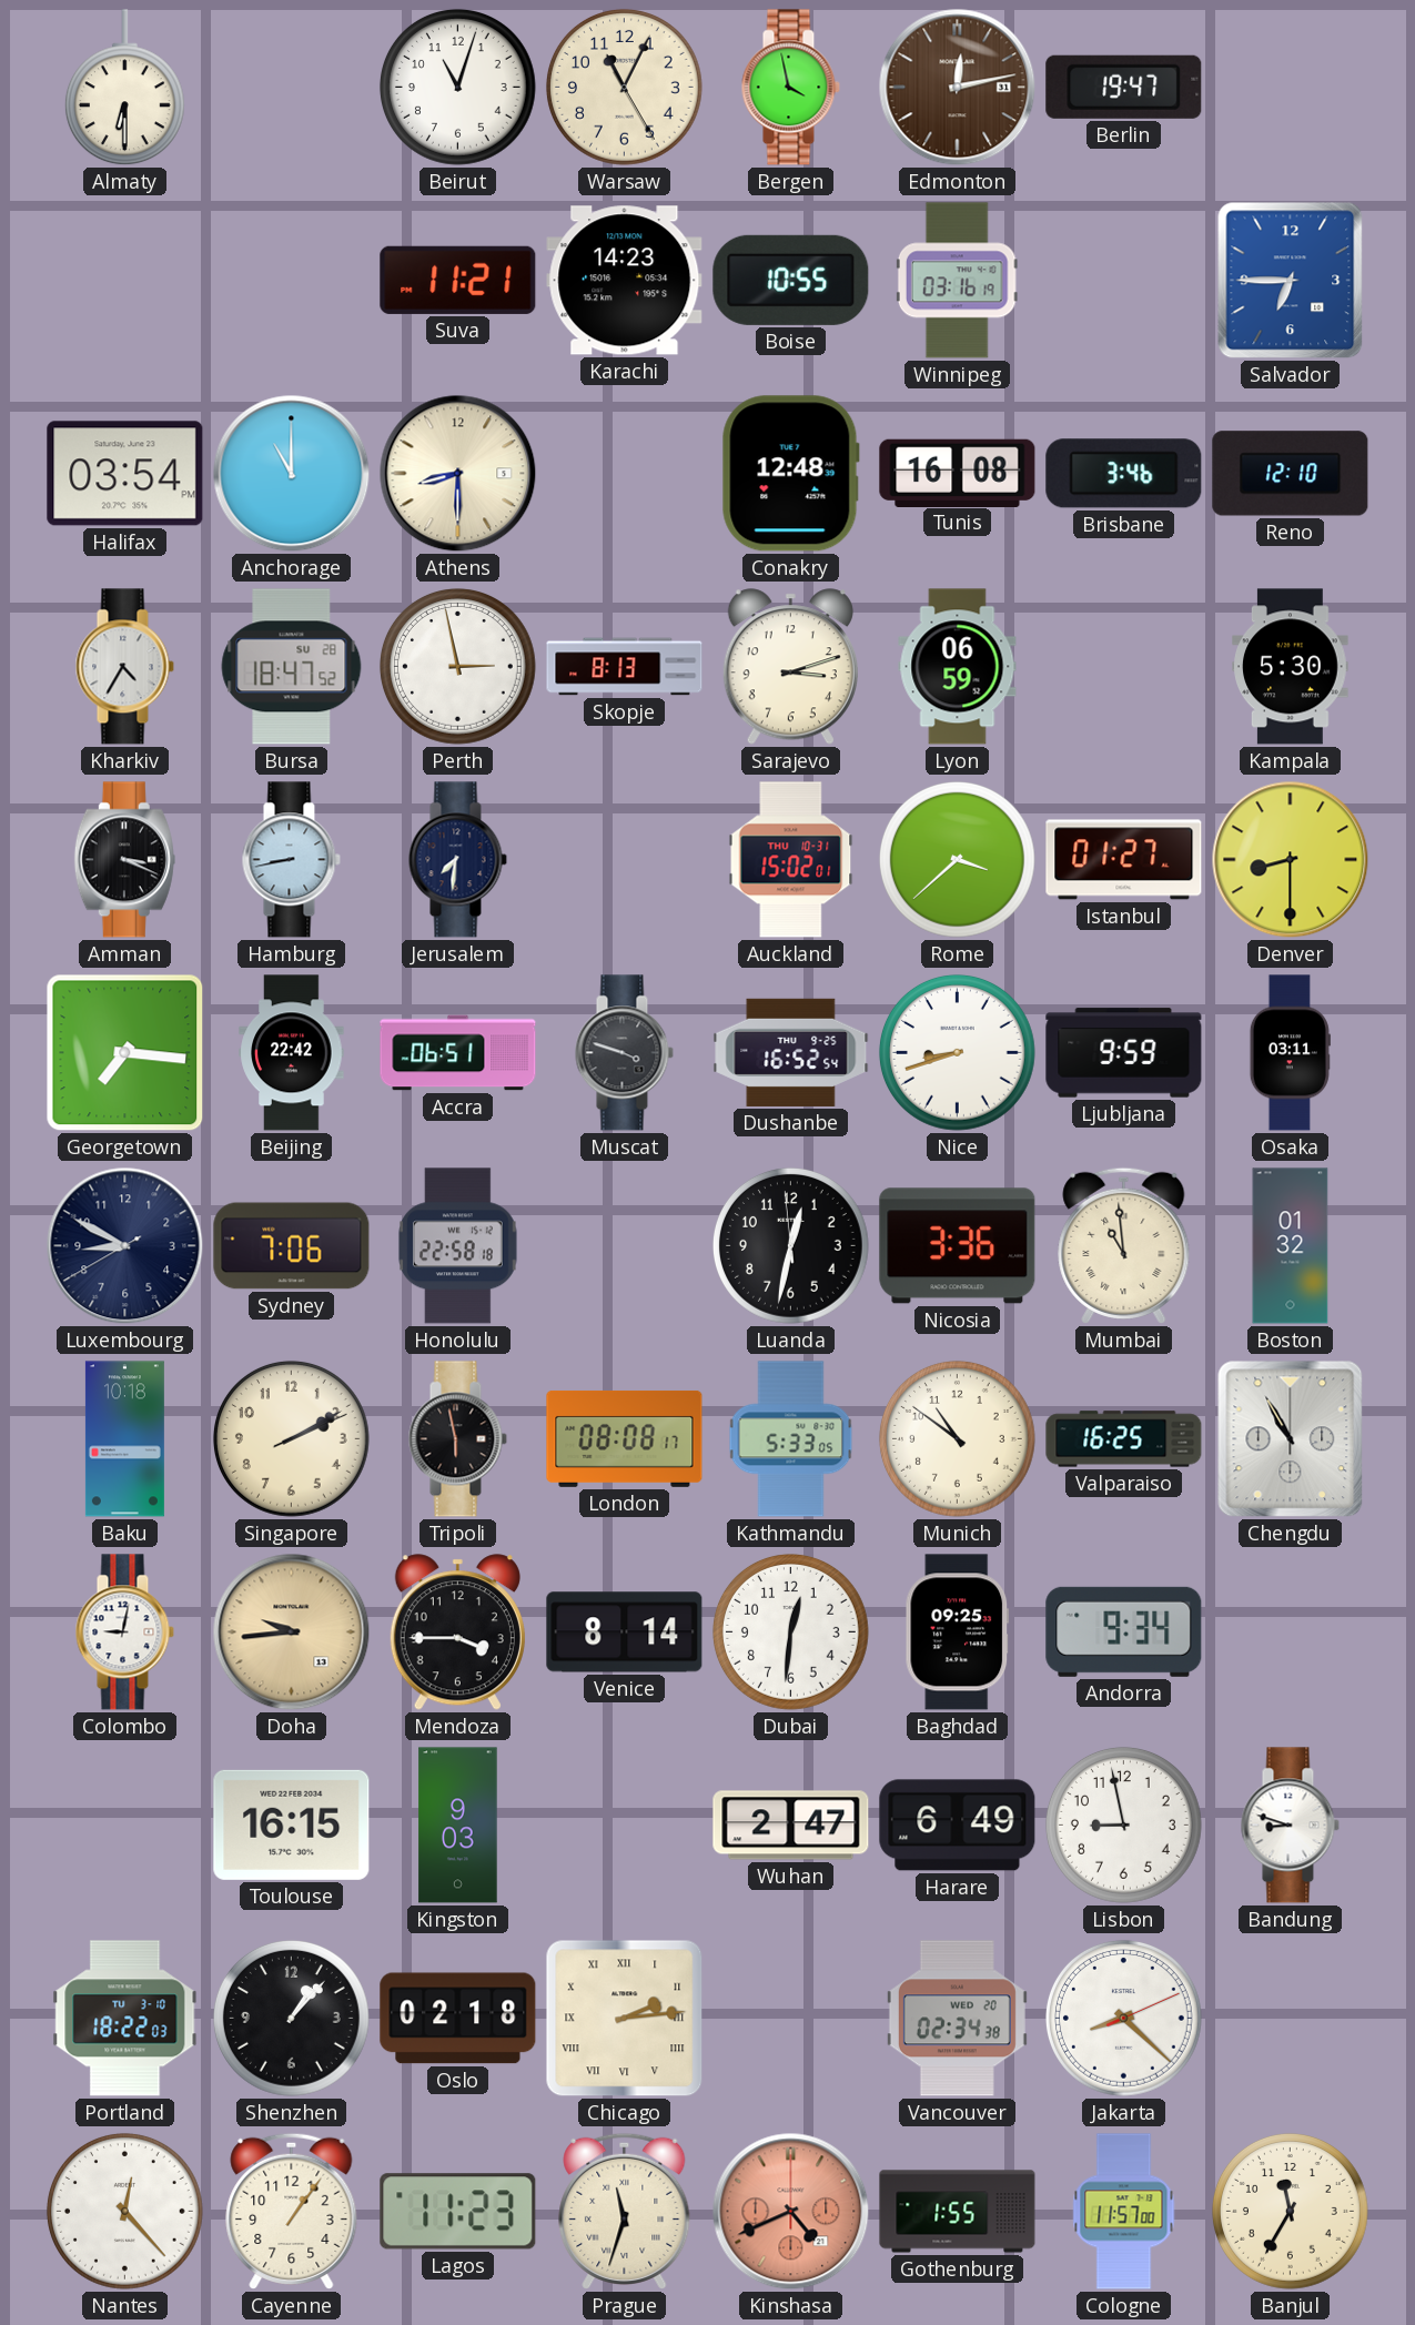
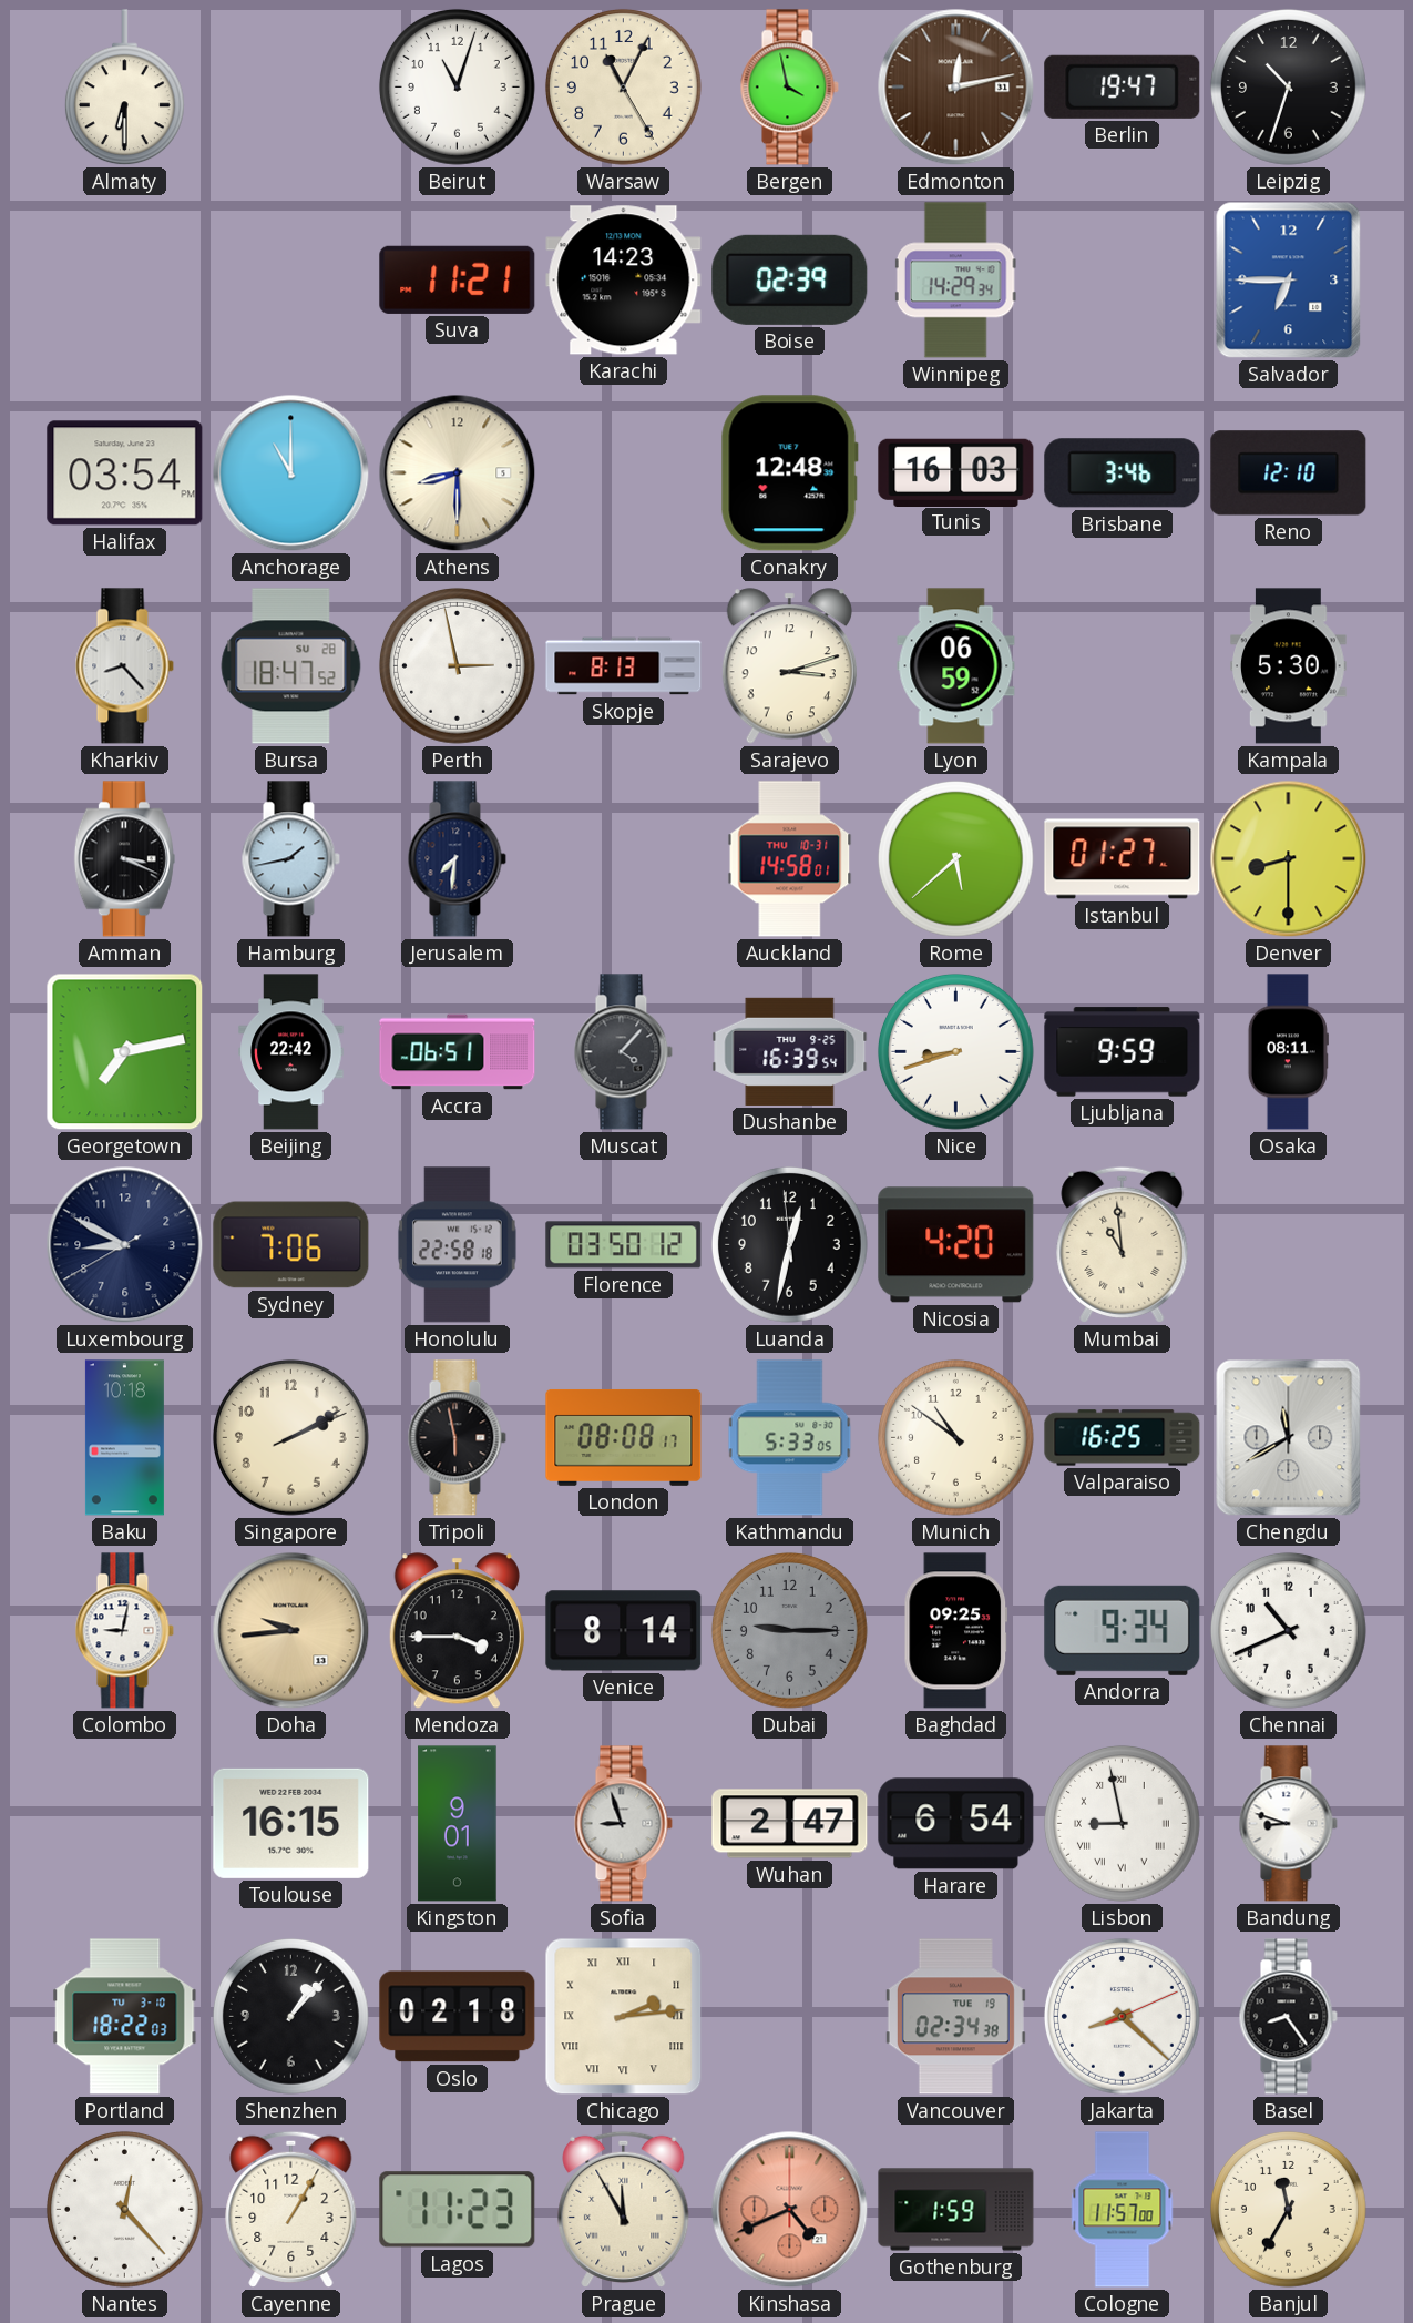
Leipzig: none -> 10:33
Boise: 10:55 -> 02:39
Winnipeg: 03:16 -> 14:29
Tunis: 16:08 -> 16:03
Kharkiv: 4:35 -> 8:23
Hamburg: 8:43 -> 1:43
Auckland: 15:02 -> 14:58
Rome: 3:38 -> 5:38
Georgetown: 7:16 -> 7:13
Muscat: 3:48 -> 4:07
Dushanbe: 16:52 -> 16:39
Osaka: 03:11 -> 08:11
Florence: none -> 03:50
Nicosia: 3:36 -> 4:20
Boston: 01:32 -> none
Chengdu: 10:55 -> 11:40
Dubai: 12:31 -> 9:15
Dubai dial: white -> grey
Chennai: none -> 10:41
Kingston: 9:03 -> 9:01
Sofia: none -> 8:57
Harare: 6:49 -> 6:54
Lisbon numerals: Arabic -> Roman
Vancouver date: WED 20 -> TUE 19
Basel: none -> 8:24
Cayenne: 1:06 -> 1:05
Prague: 11:33 -> 11:55
Gothenburg: 1:55 -> 1:59
